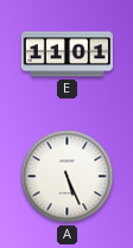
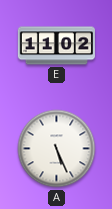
E: 11:01 -> 11:02
